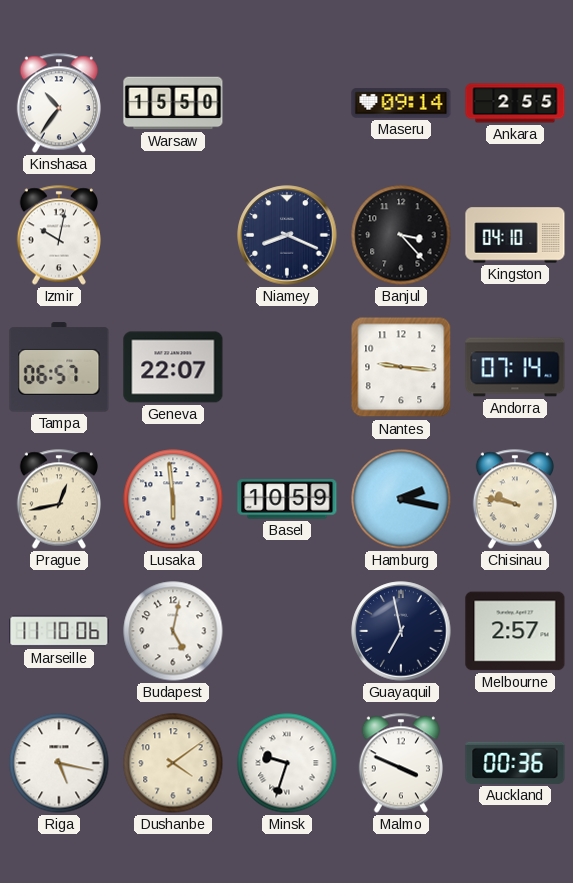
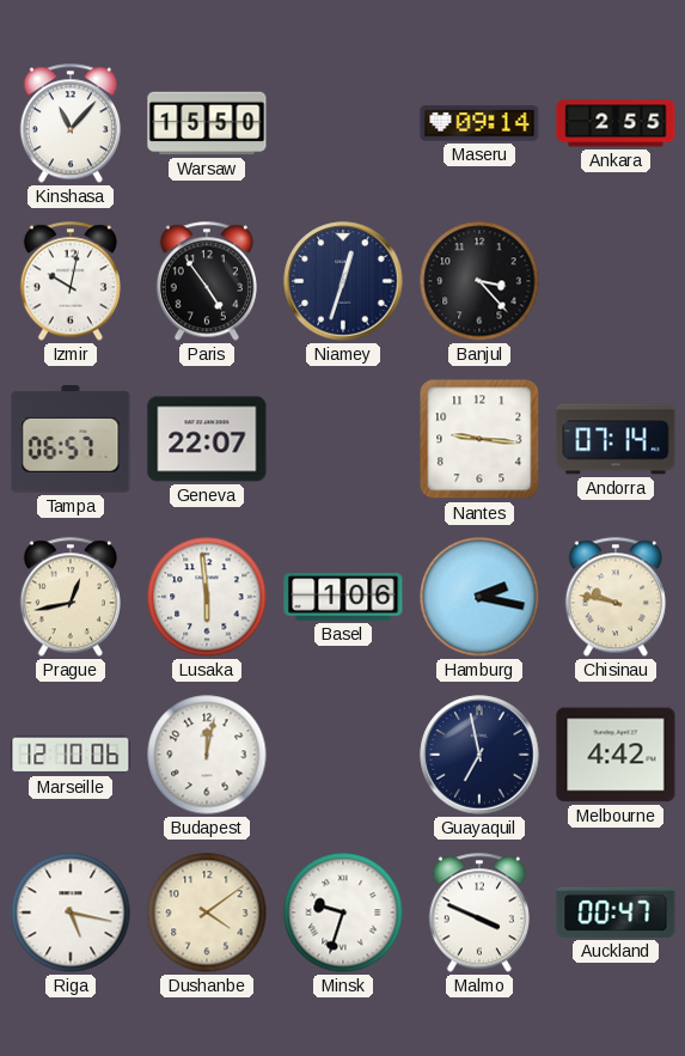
Kinshasa: 10:36 -> 11:07
Paris: none -> 4:54
Niamey: 8:19 -> 12:33
Kingston: 04:10 -> none
Basel: 10:59 -> 1:06
Marseille: 11:10 -> 12:10
Budapest: 5:02 -> 12:02
Melbourne: 2:57 -> 4:42
Auckland: 00:36 -> 00:47
